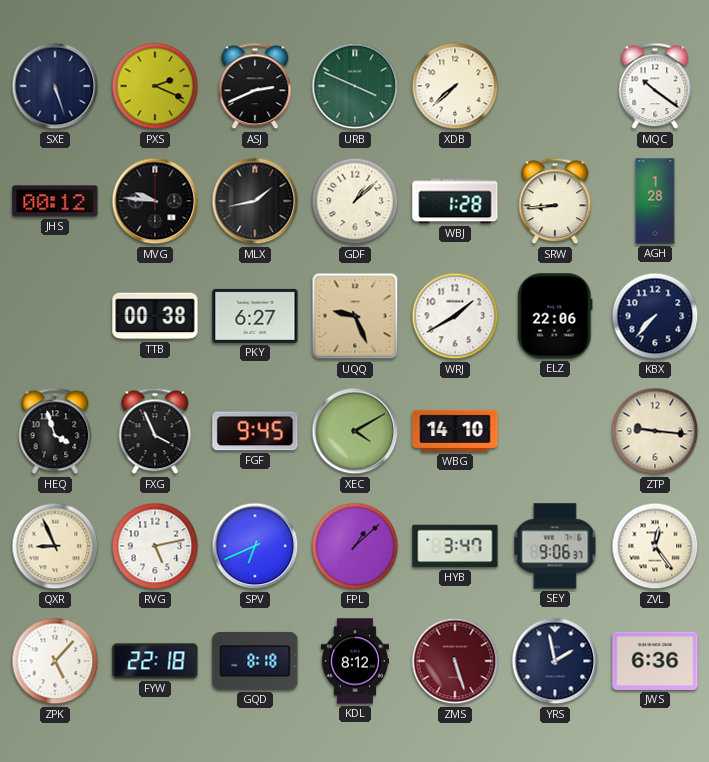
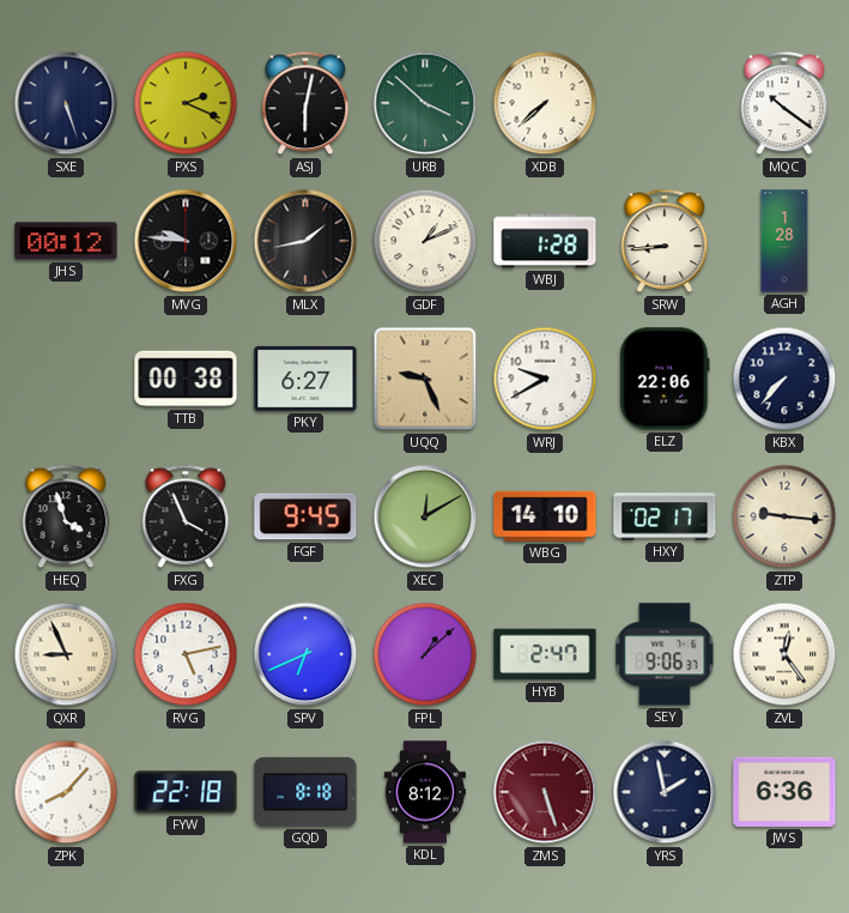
ASJ: 2:41 -> 6:02
URB: 3:49 -> 3:52
GDF: 1:08 -> 1:11
WRJ: 1:40 -> 9:40
XEC: 4:10 -> 12:10
HXY: none -> 02:17
HYB: 3:47 -> 2:47
ZPK: 5:07 -> 8:07
